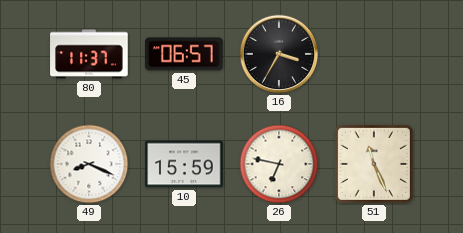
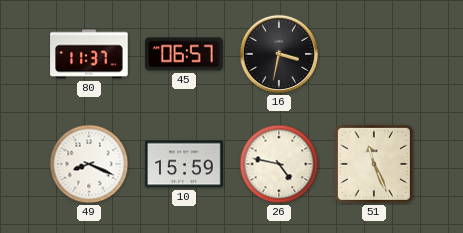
16: 3:35 -> 3:32
26: 6:47 -> 4:47
